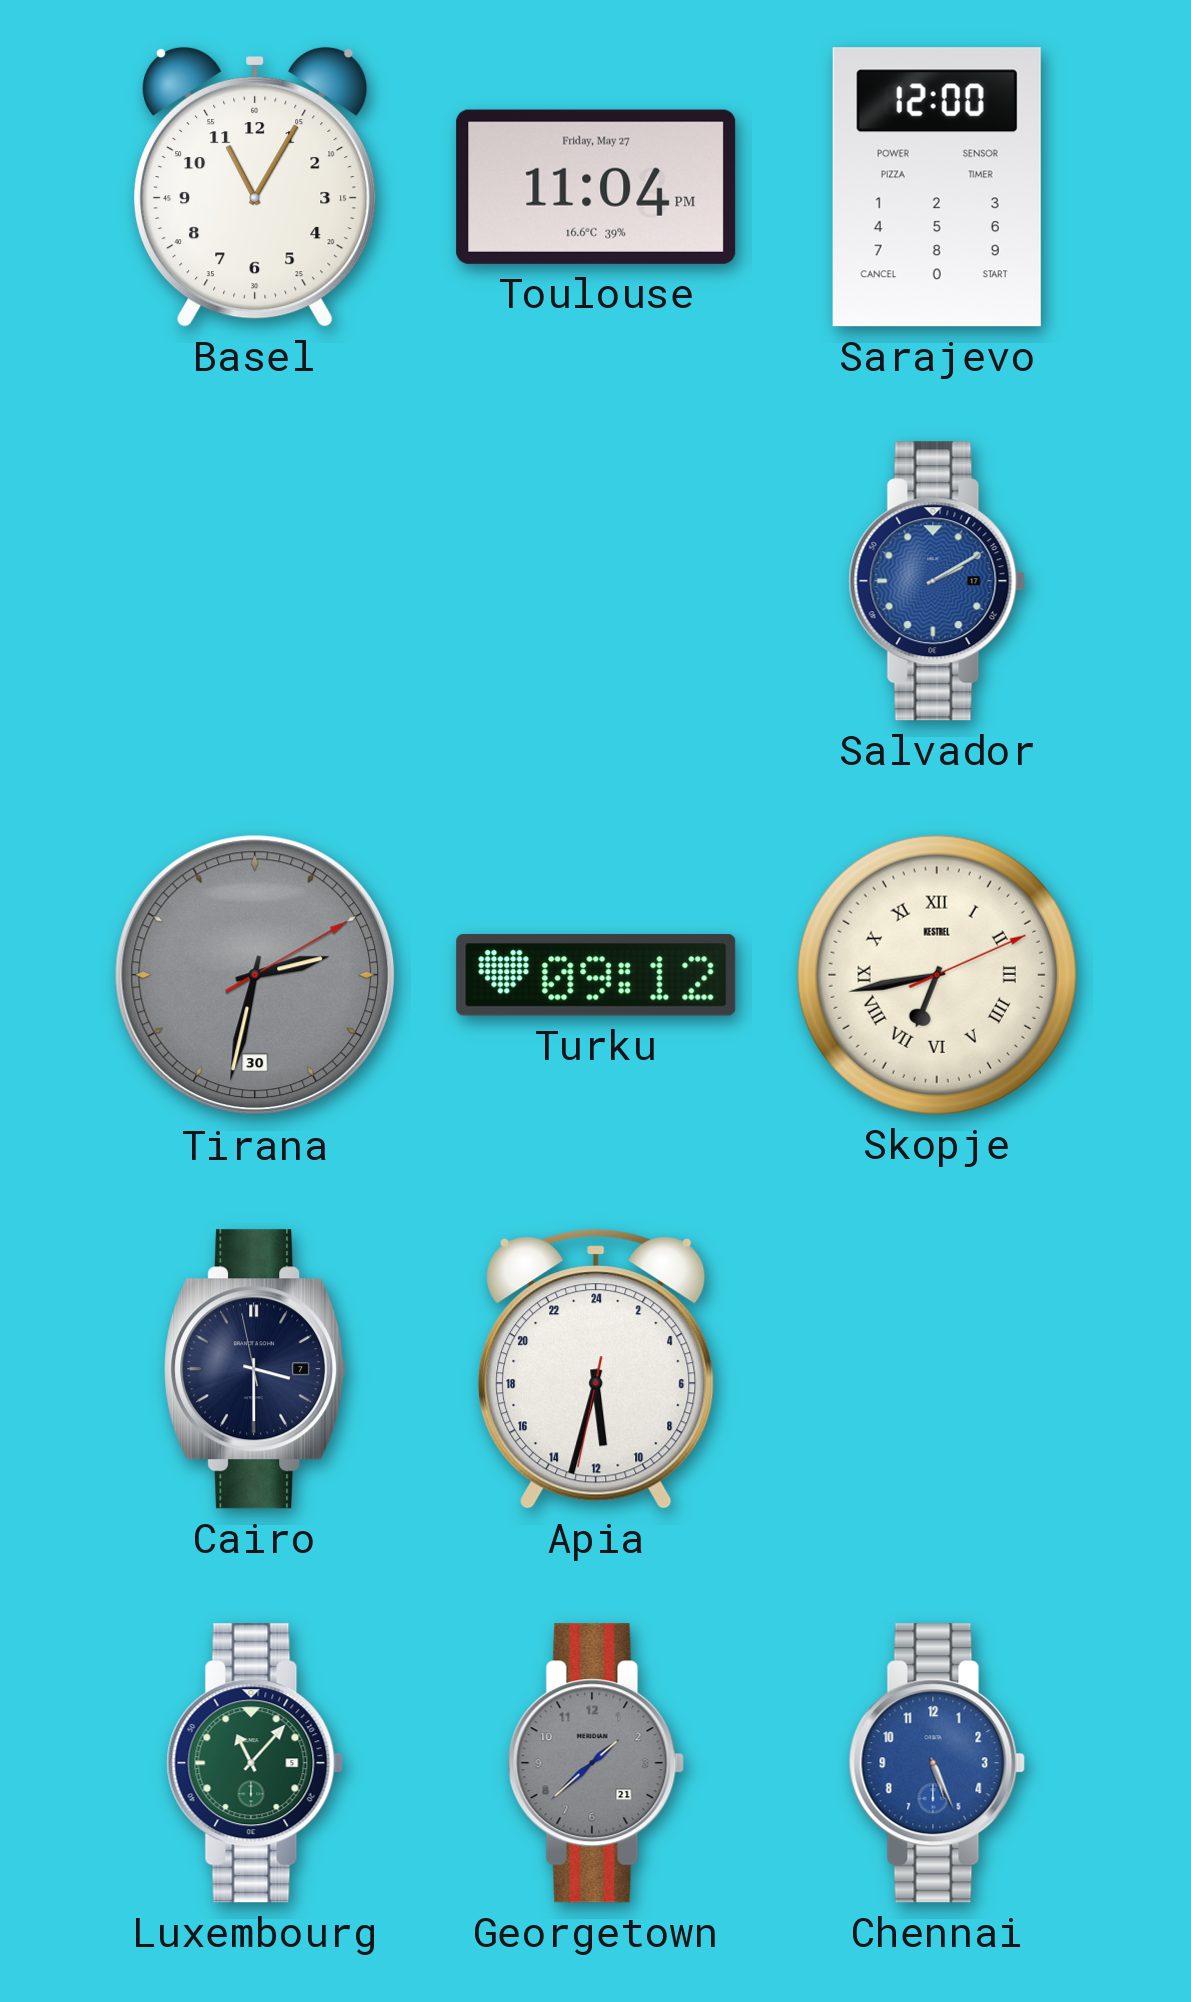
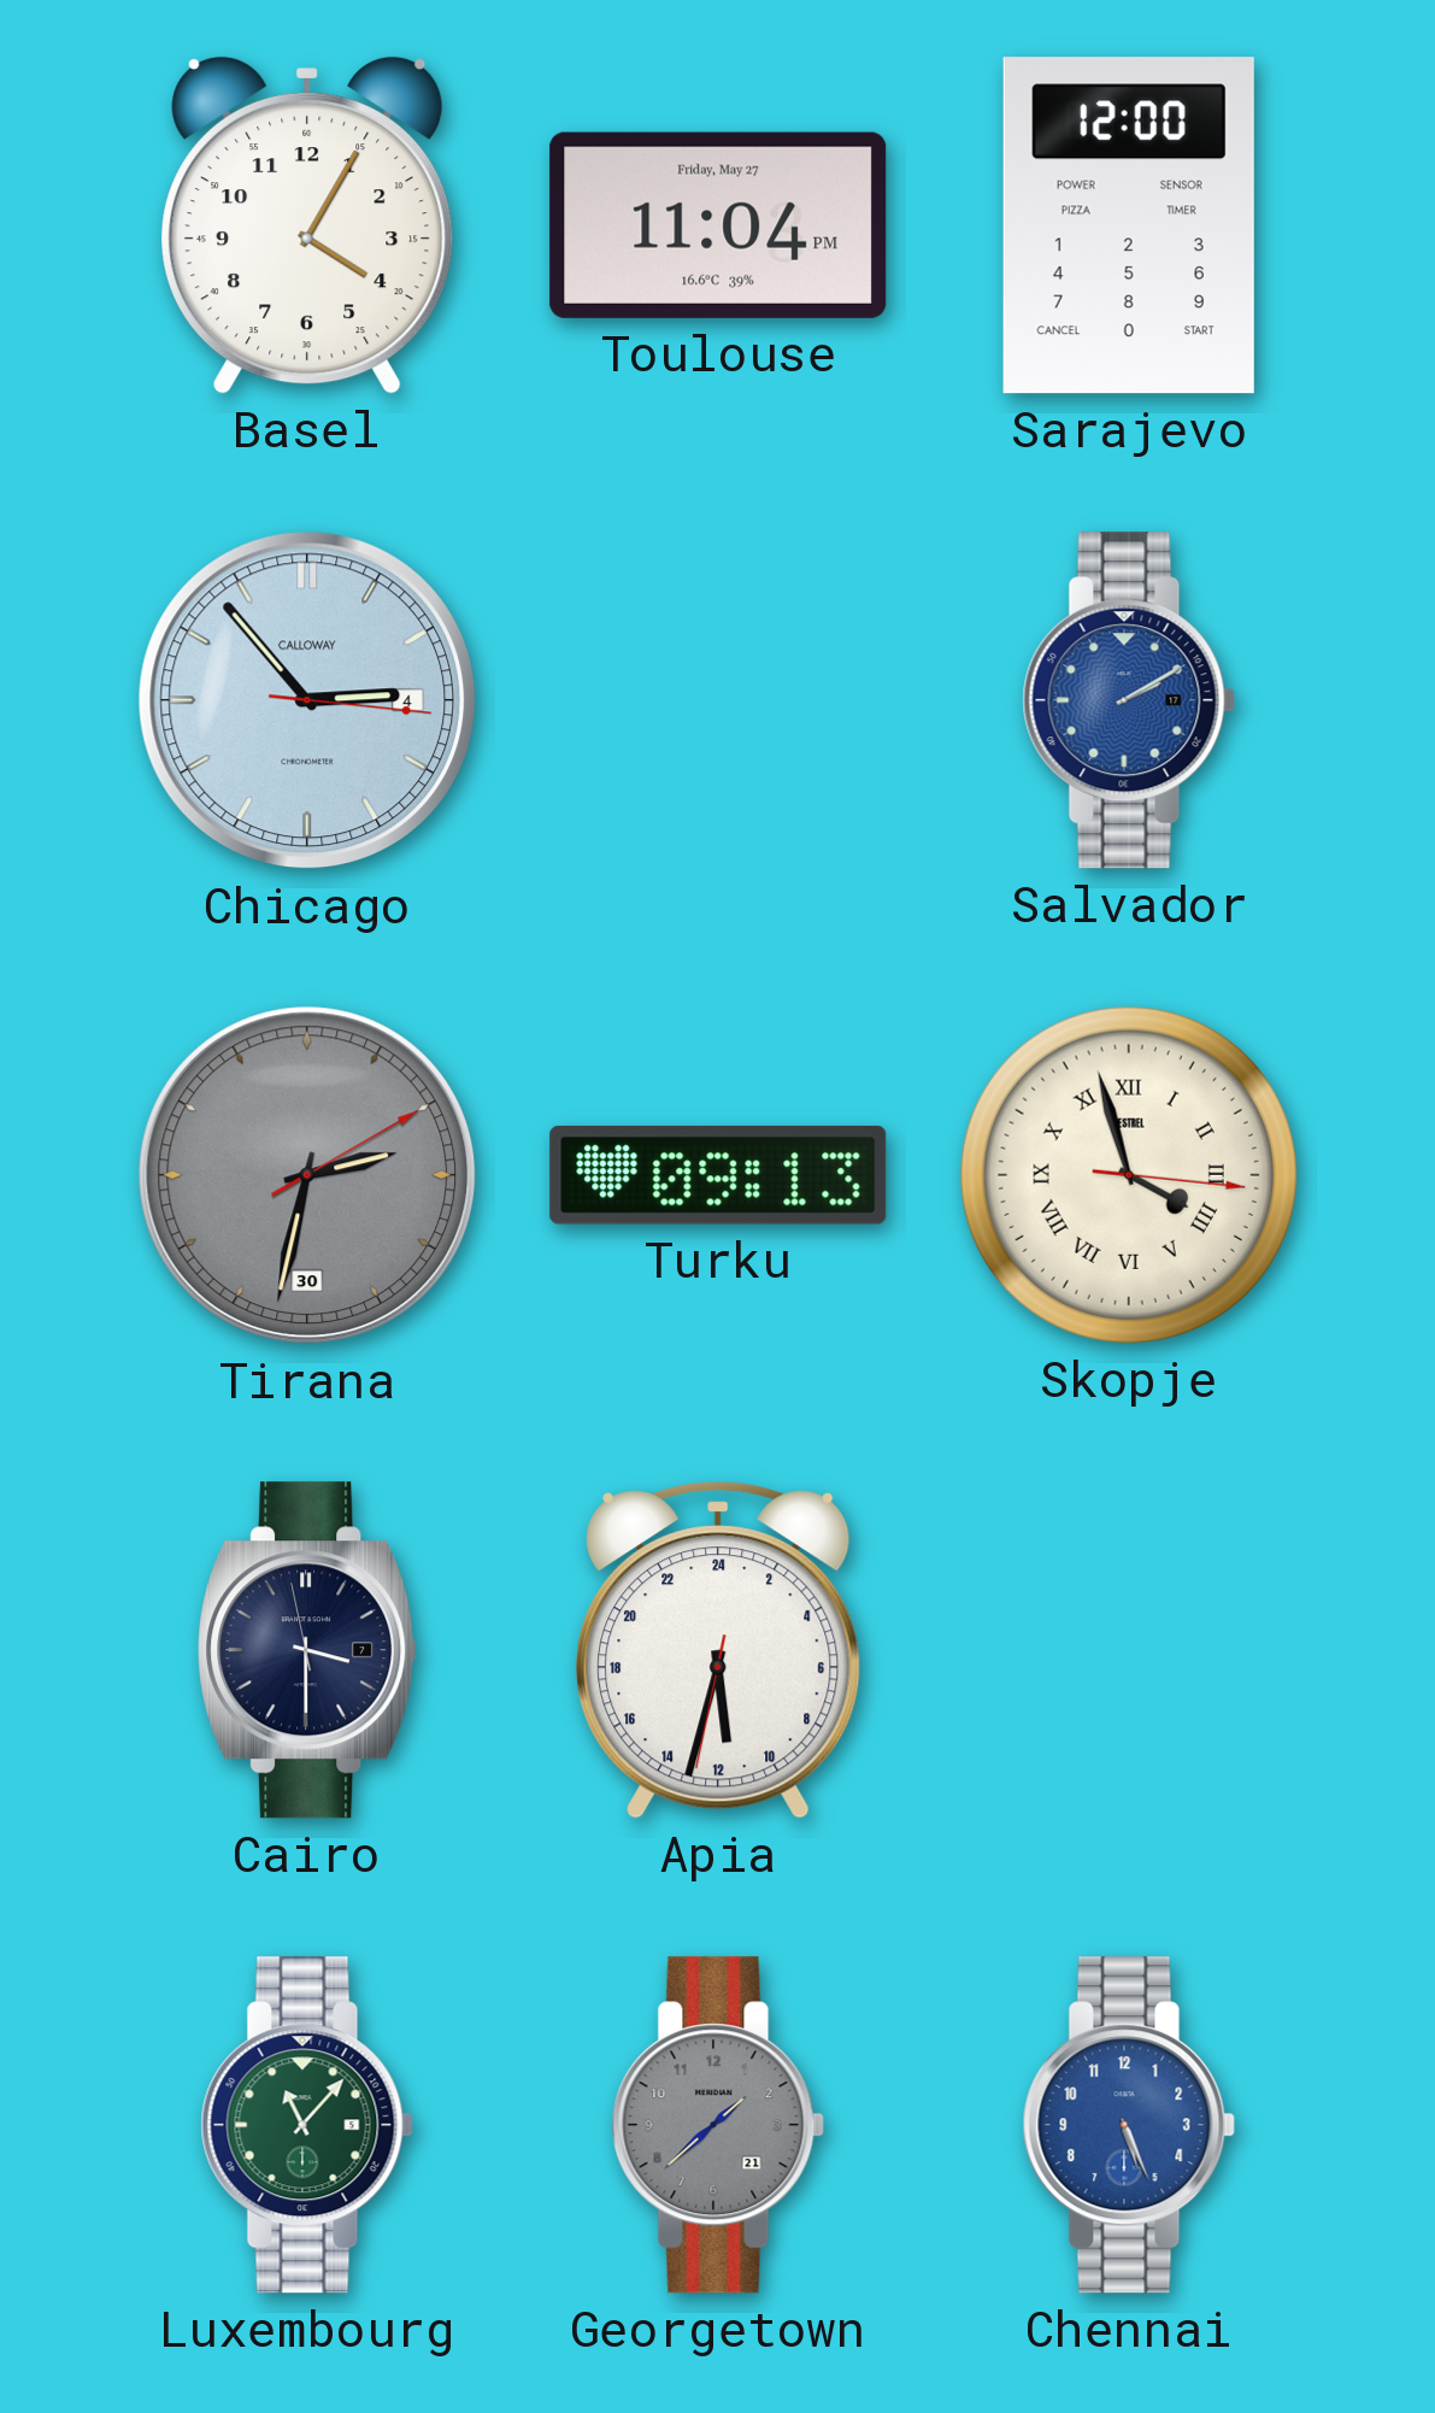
Basel: 11:05 -> 4:05
Chicago: none -> 2:53
Turku: 09:12 -> 09:13
Skopje: 6:43 -> 3:57
